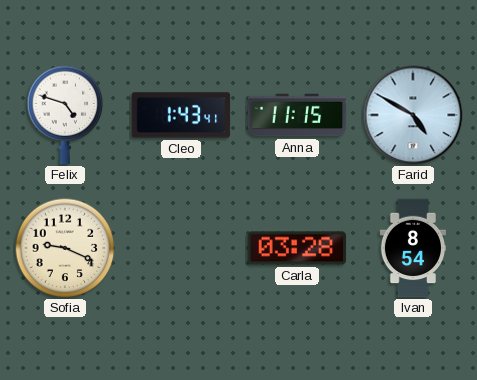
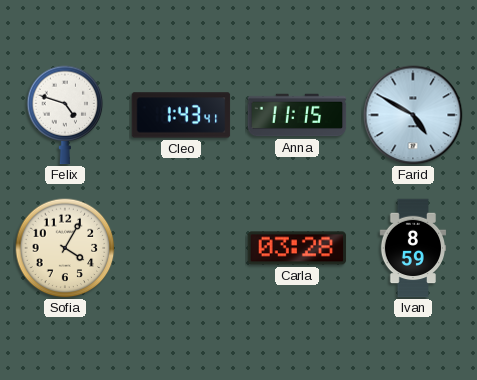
Sofia: 9:19 -> 4:05
Ivan: 8:54 -> 8:59
